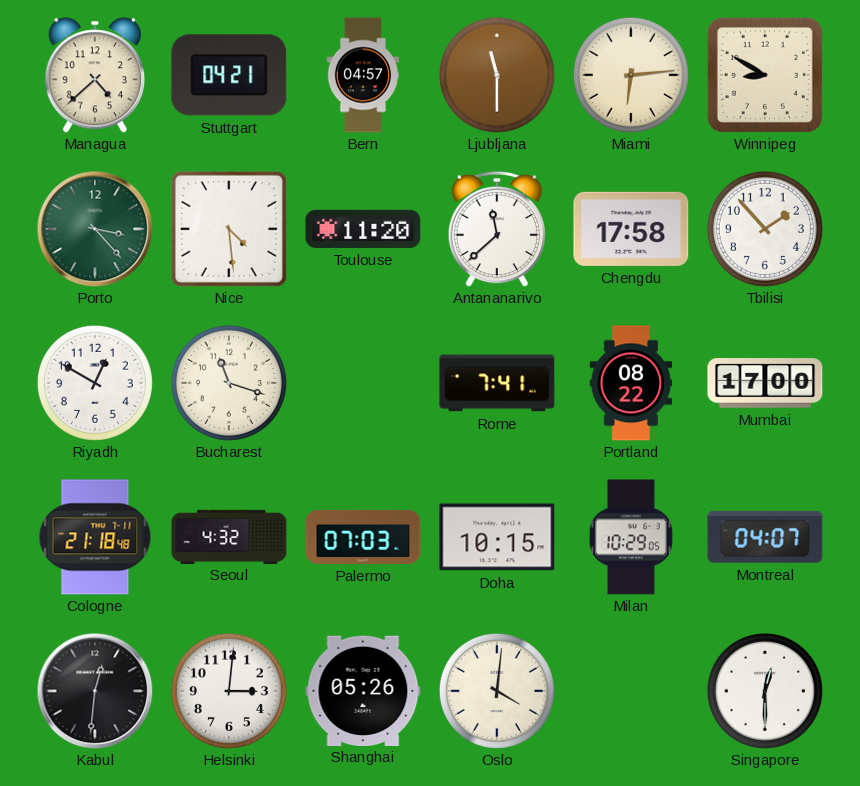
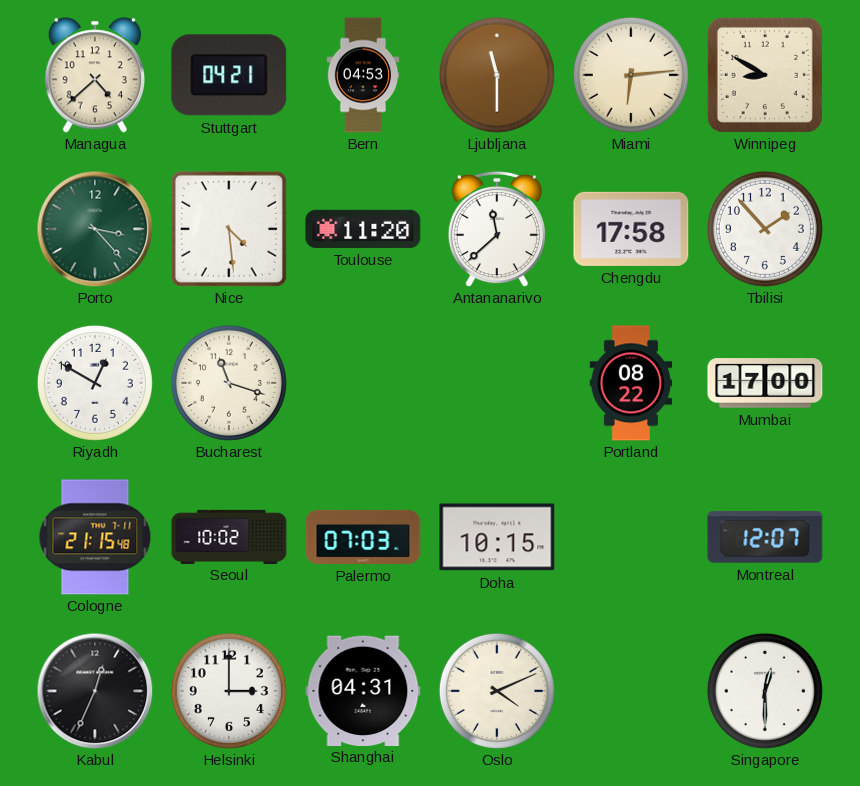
Bern: 04:57 -> 04:53
Rome: 7:41 -> none
Cologne: 21:18 -> 21:15
Seoul: 4:32 -> 10:02
Milan: 10:29 -> none
Montreal: 04:07 -> 12:07
Kabul: 12:31 -> 12:34
Helsinki: 3:01 -> 3:00
Shanghai: 05:26 -> 04:31
Oslo: 4:01 -> 4:11
